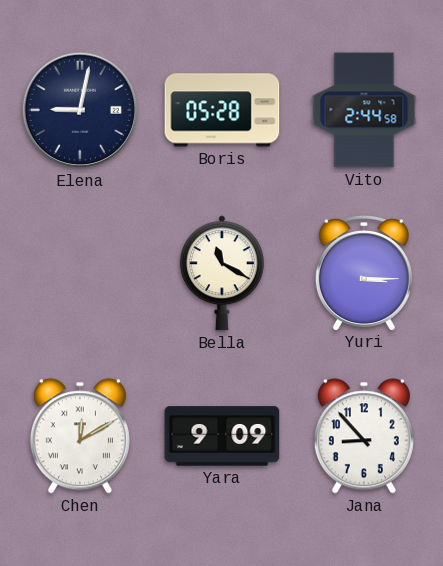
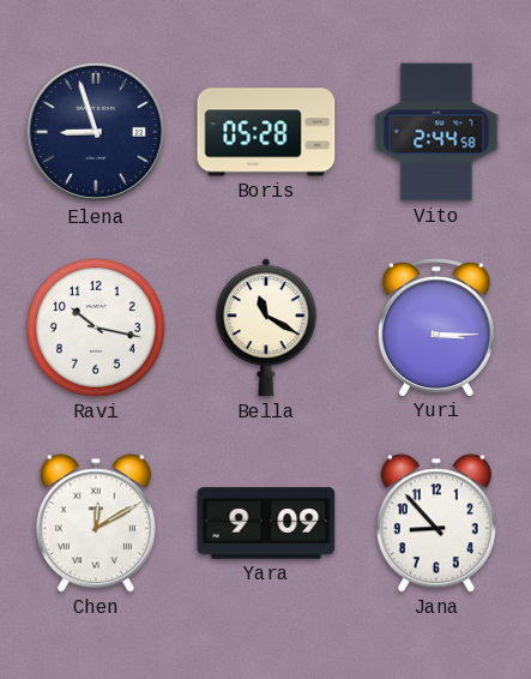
Elena: 9:02 -> 8:57
Ravi: none -> 10:17
